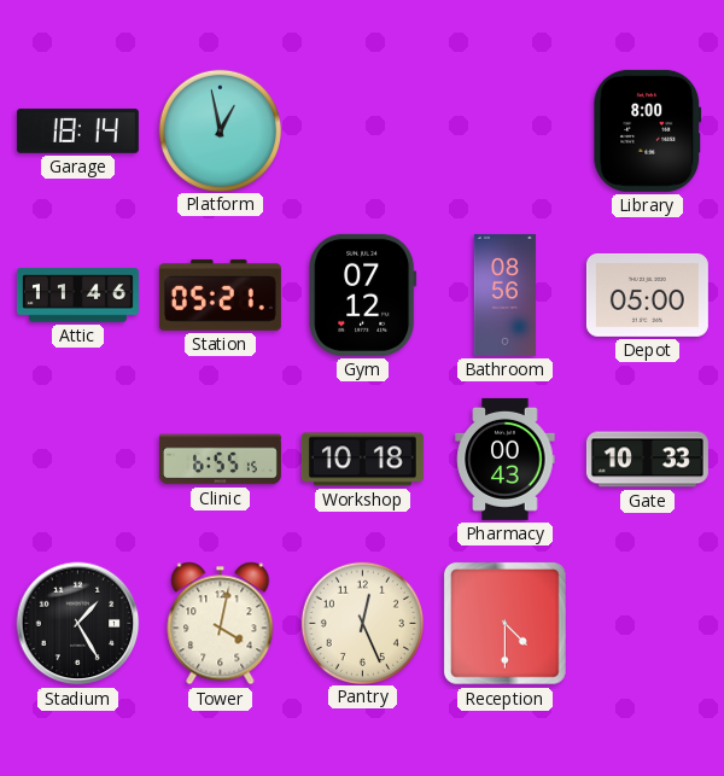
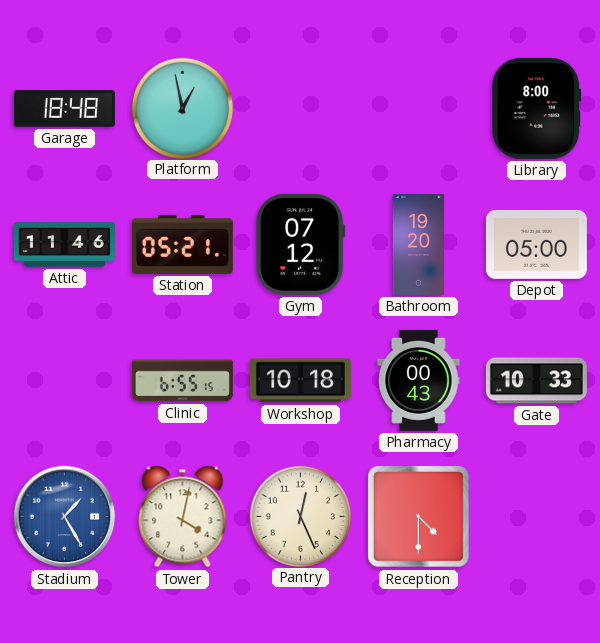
Garage: 18:14 -> 18:48
Bathroom: 08:56 -> 19:20
Stadium dial: black -> blue
